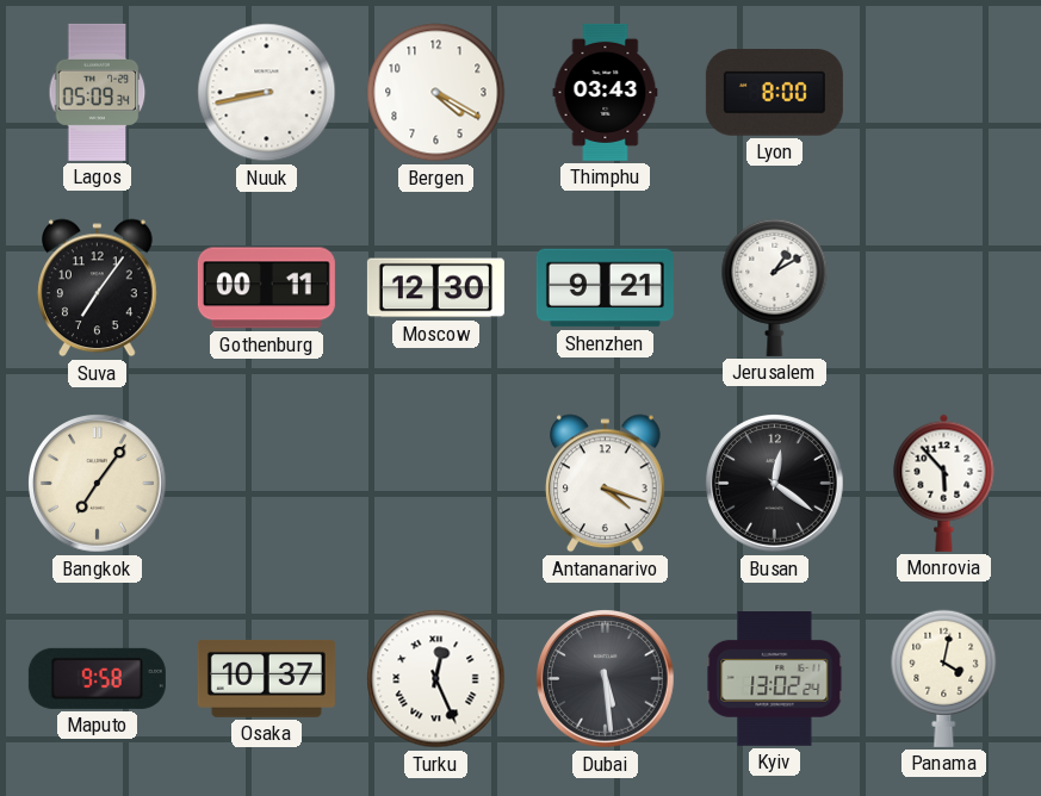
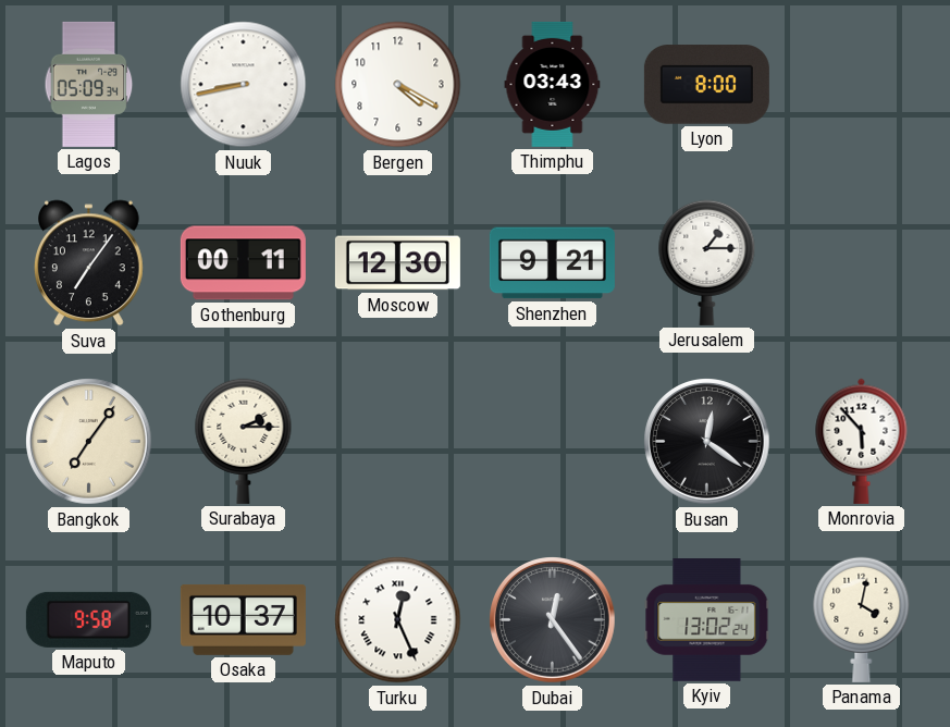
Jerusalem: 1:10 -> 1:15
Surabaya: none -> 2:15
Antananarivo: 4:18 -> none
Dubai: 5:29 -> 12:24
